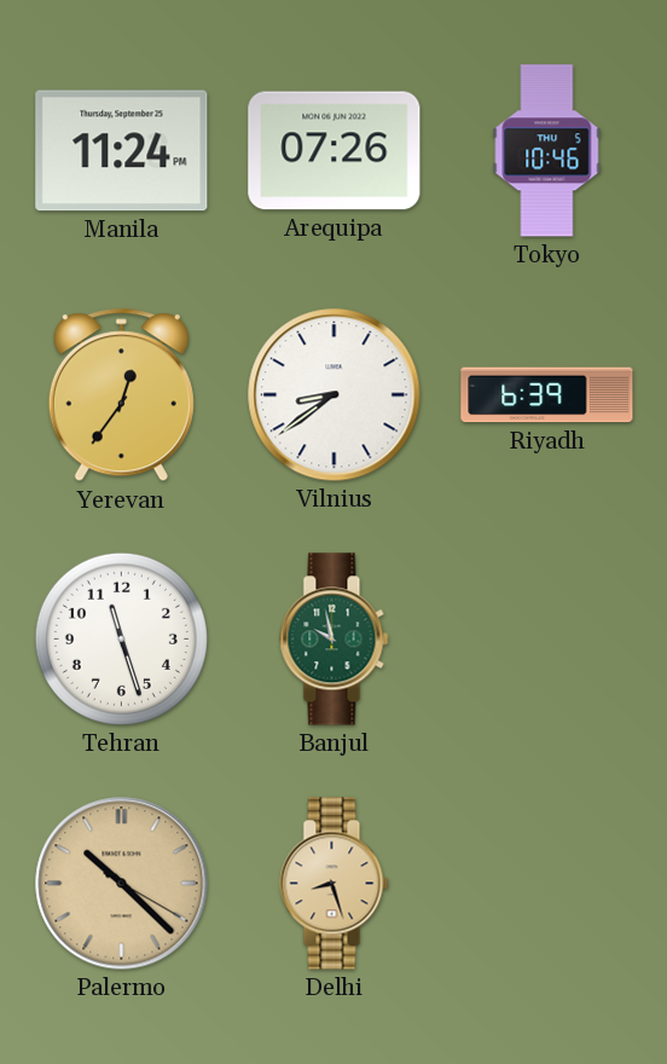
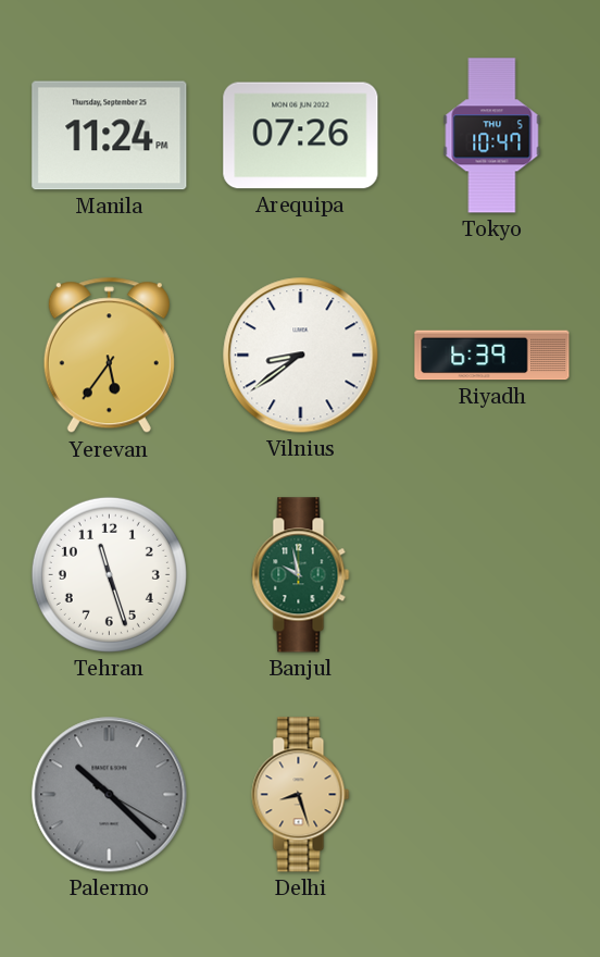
Tokyo: 10:46 -> 10:47
Yerevan: 12:36 -> 5:36
Palermo dial: champagne -> grey
